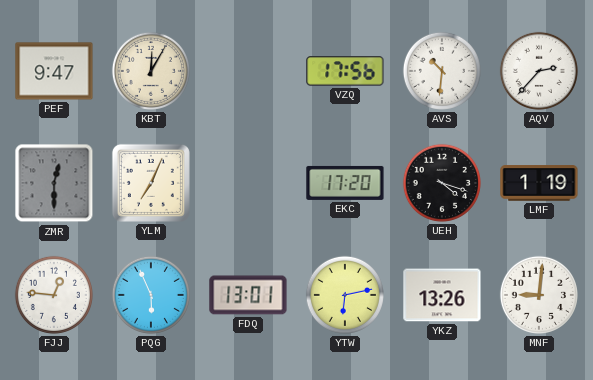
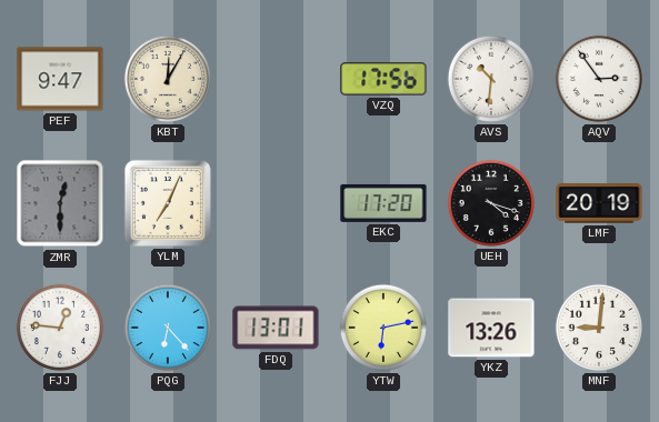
AQV: 2:37 -> 2:54
LMF: 1:19 -> 20:19
PQG: 5:56 -> 6:23
